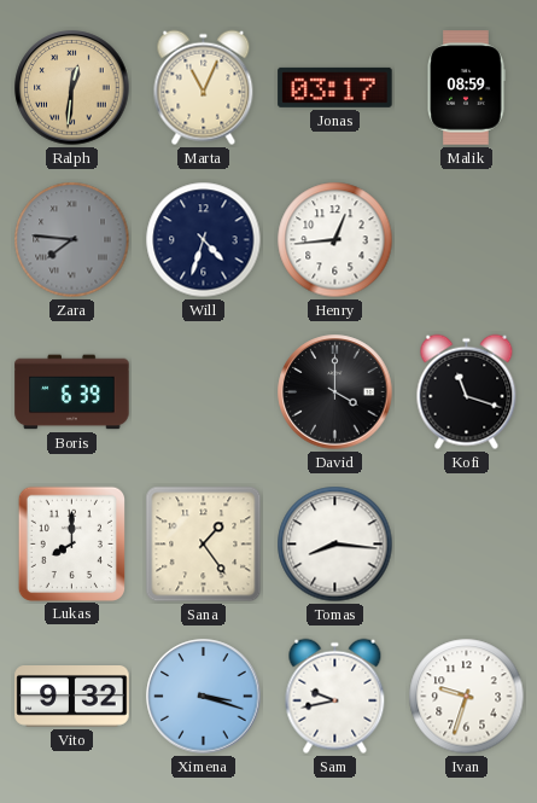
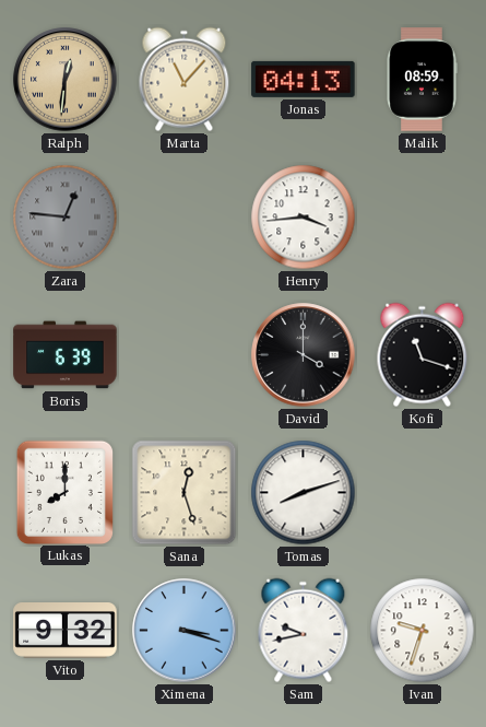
Marta: 11:04 -> 11:07
Jonas: 03:17 -> 04:13
Zara: 7:46 -> 12:46
Will: 4:33 -> none
Henry: 12:44 -> 3:44
Sana: 1:24 -> 12:27
Tomas: 8:16 -> 8:12
